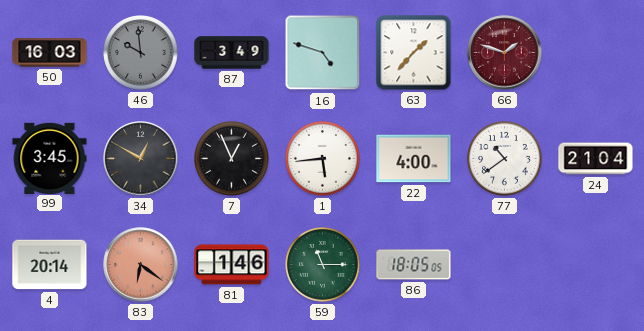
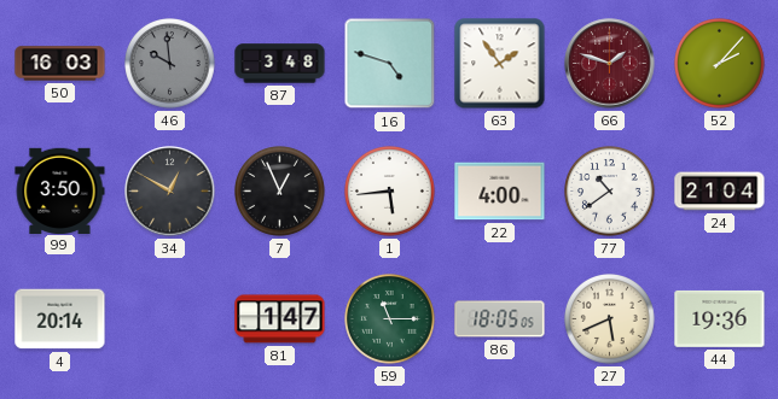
87: 3:49 -> 3:48
63: 1:37 -> 1:54
52: none -> 2:07
99: 3:45 -> 3:50
83: 6:21 -> none
81: 1:46 -> 1:47
27: none -> 5:41
44: none -> 19:36
